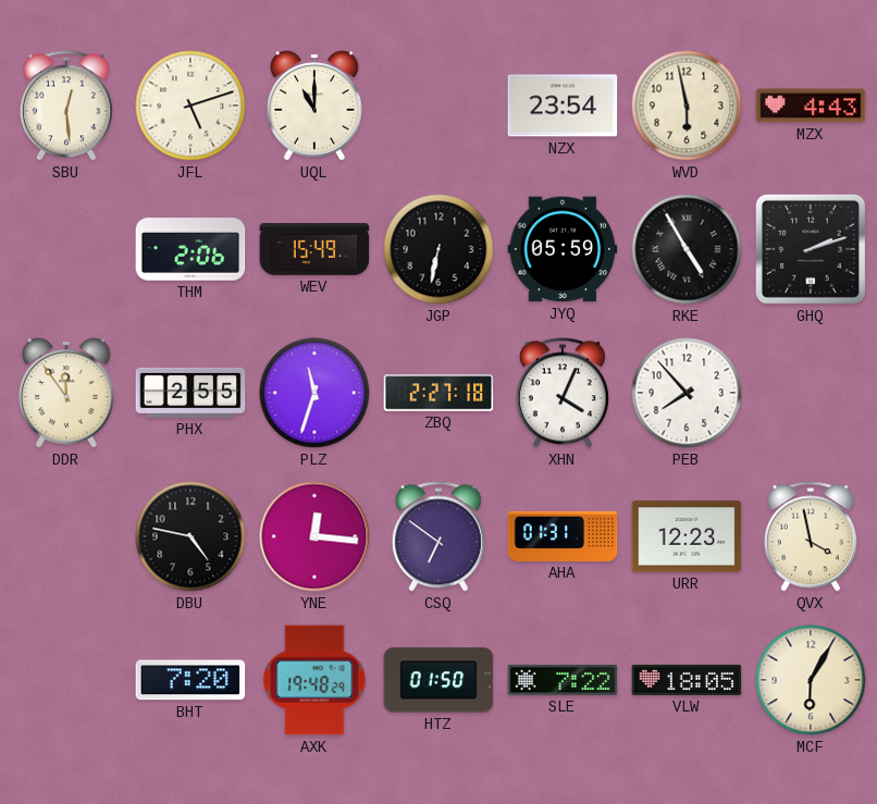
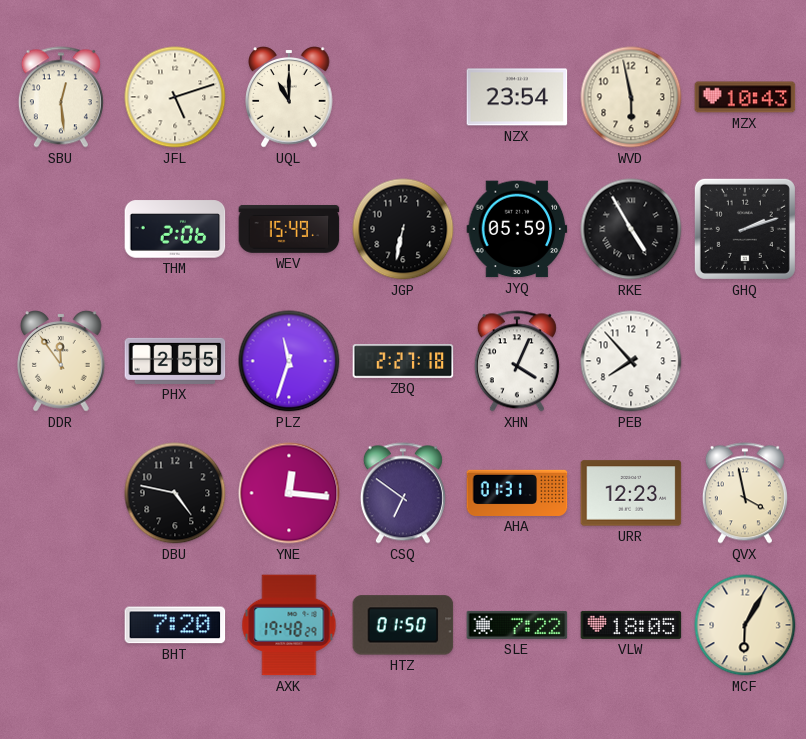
MZX: 4:43 -> 10:43
